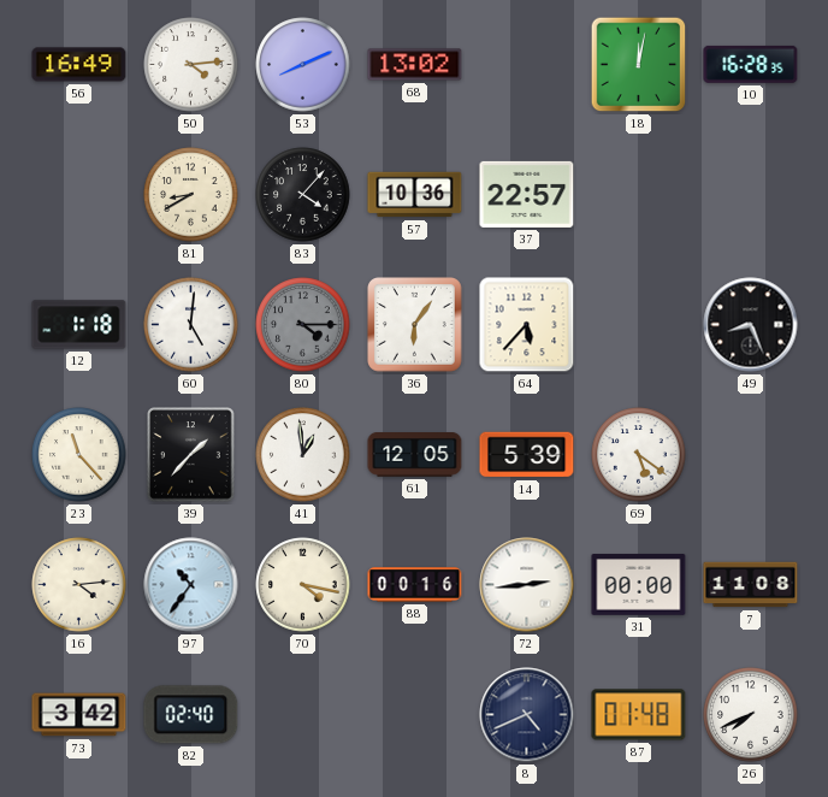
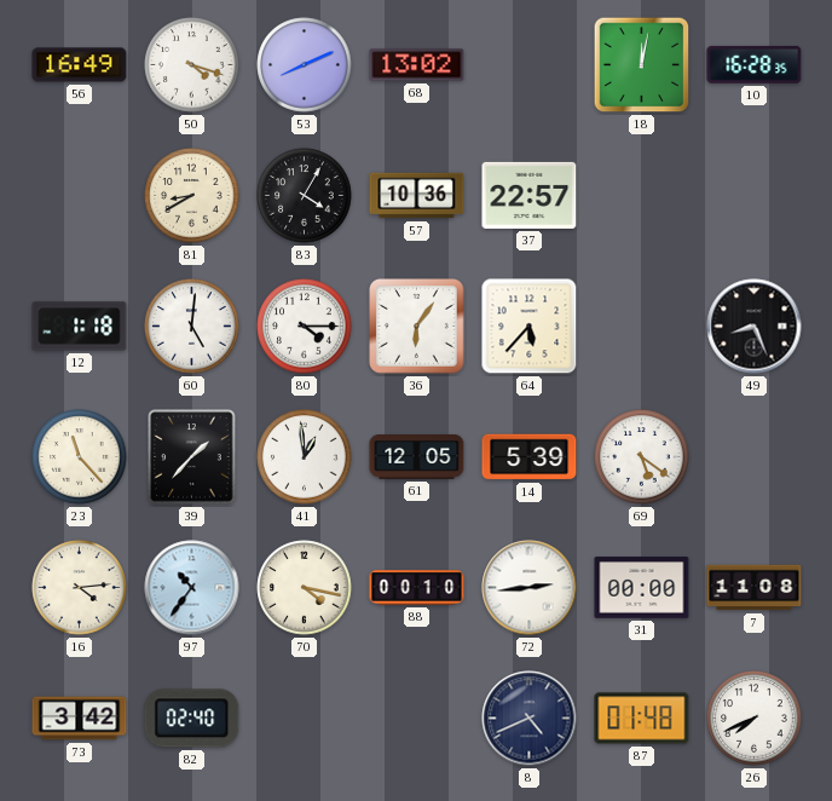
50: 4:14 -> 4:18
83: 4:07 -> 4:05
80 dial: grey -> white
88: 00:16 -> 00:10
